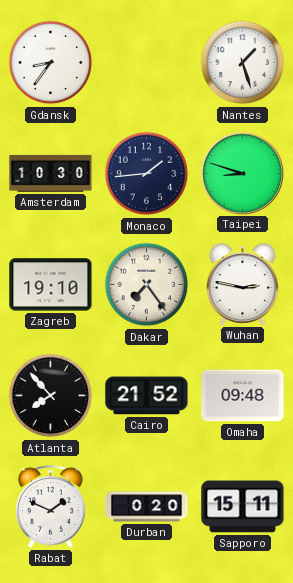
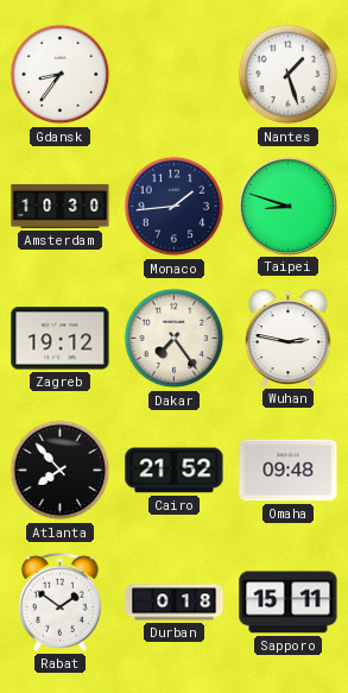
Zagreb: 19:10 -> 19:12
Rabat: 1:49 -> 1:51
Durban: 0:20 -> 0:18
